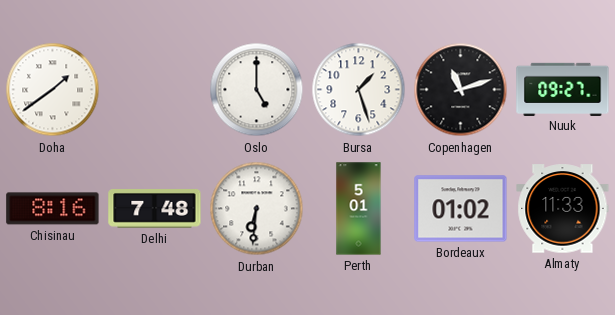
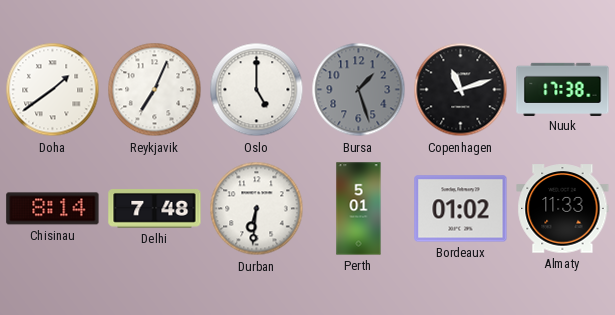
Reykjavik: none -> 7:04
Bursa dial: white -> grey
Nuuk: 09:27 -> 17:38
Chisinau: 8:16 -> 8:14
